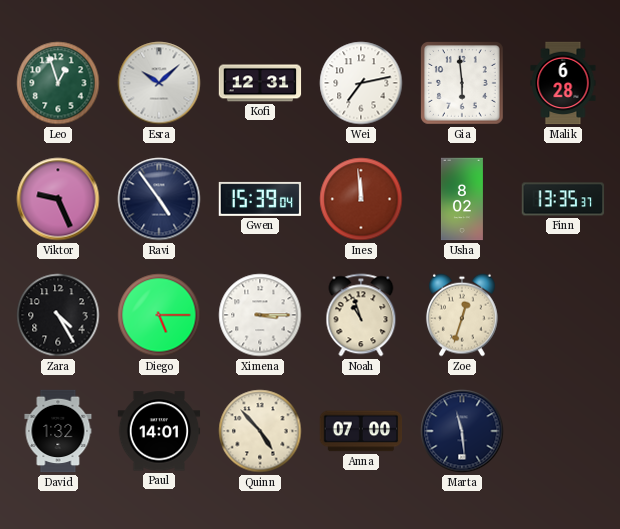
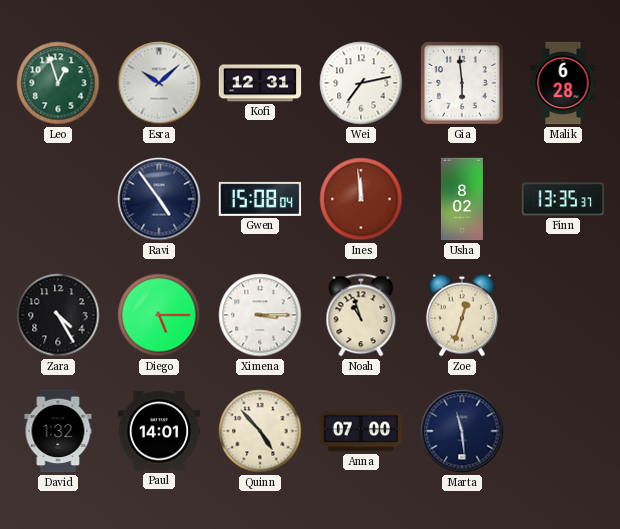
Viktor: 9:26 -> none
Gwen: 15:39 -> 15:08
